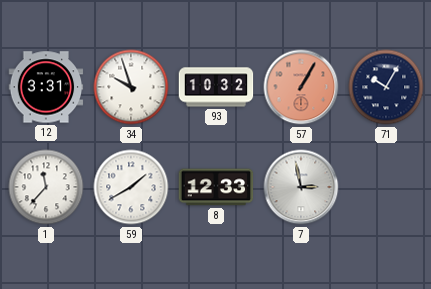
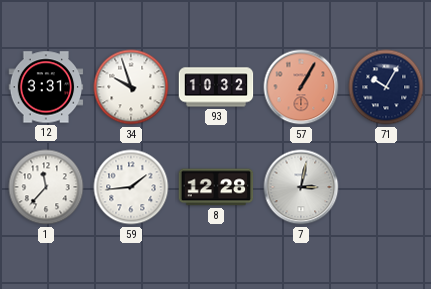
59: 1:40 -> 1:44
8: 12:33 -> 12:28
7: 2:58 -> 3:02
